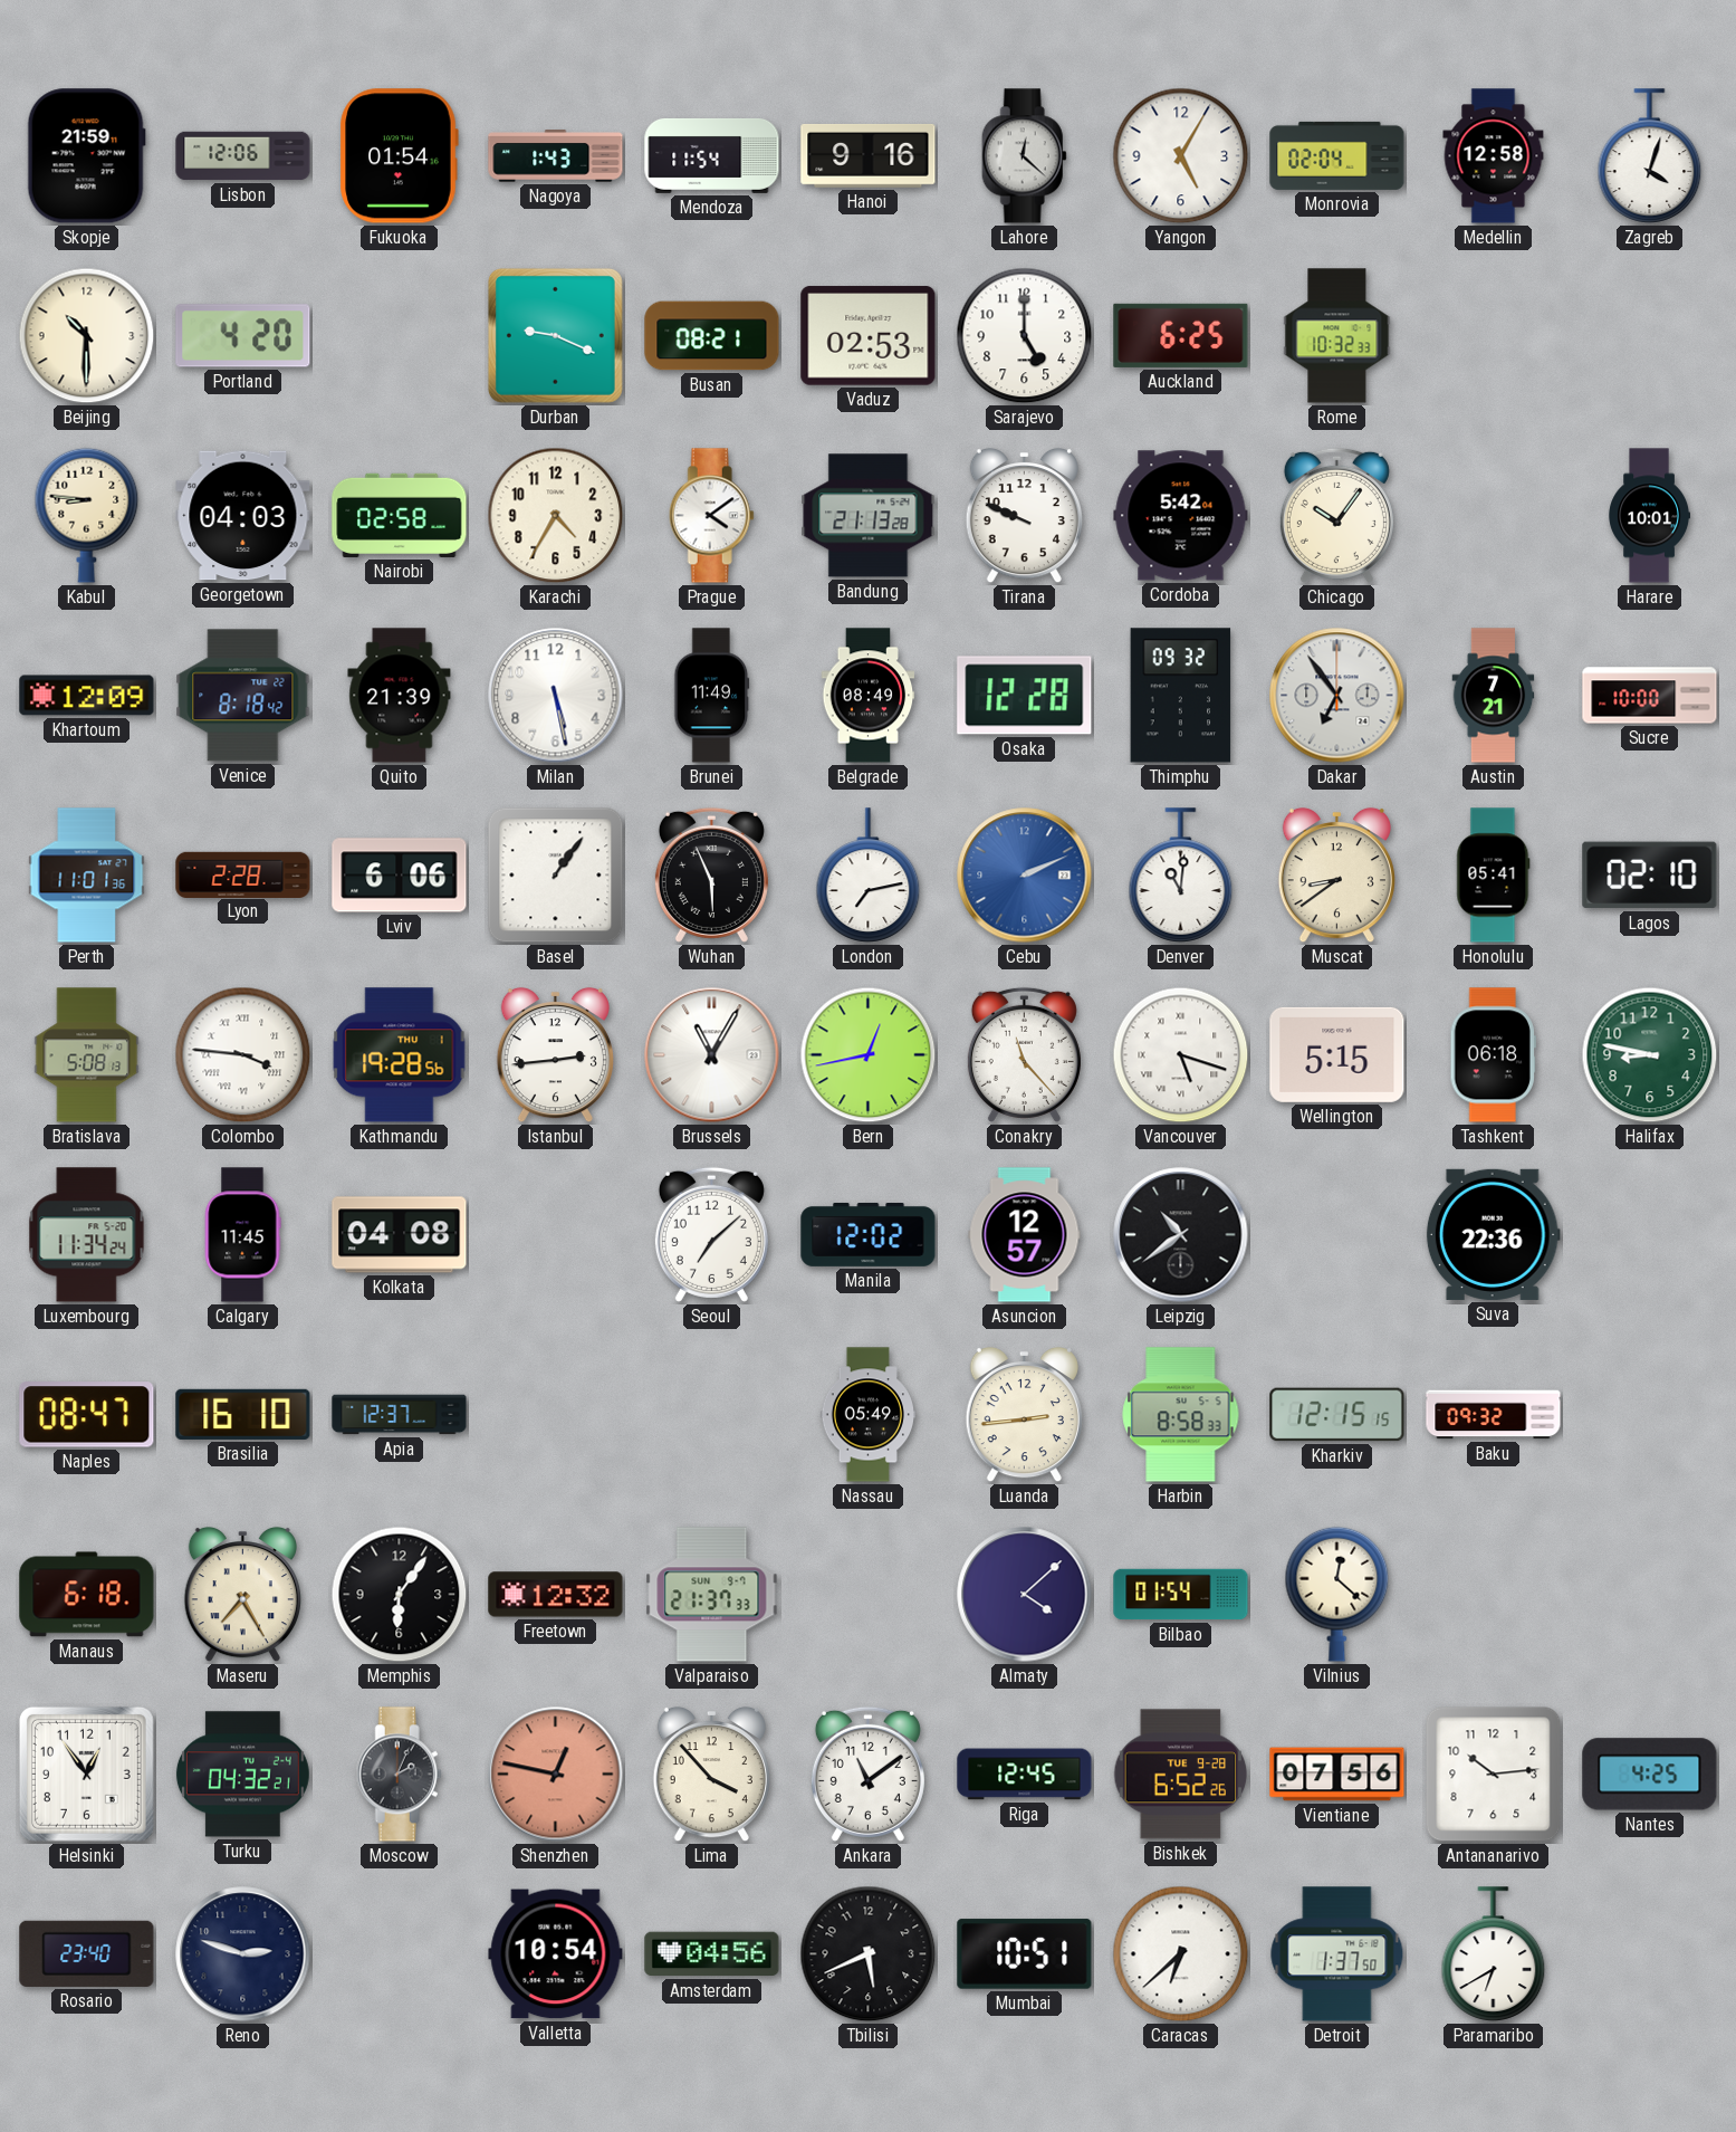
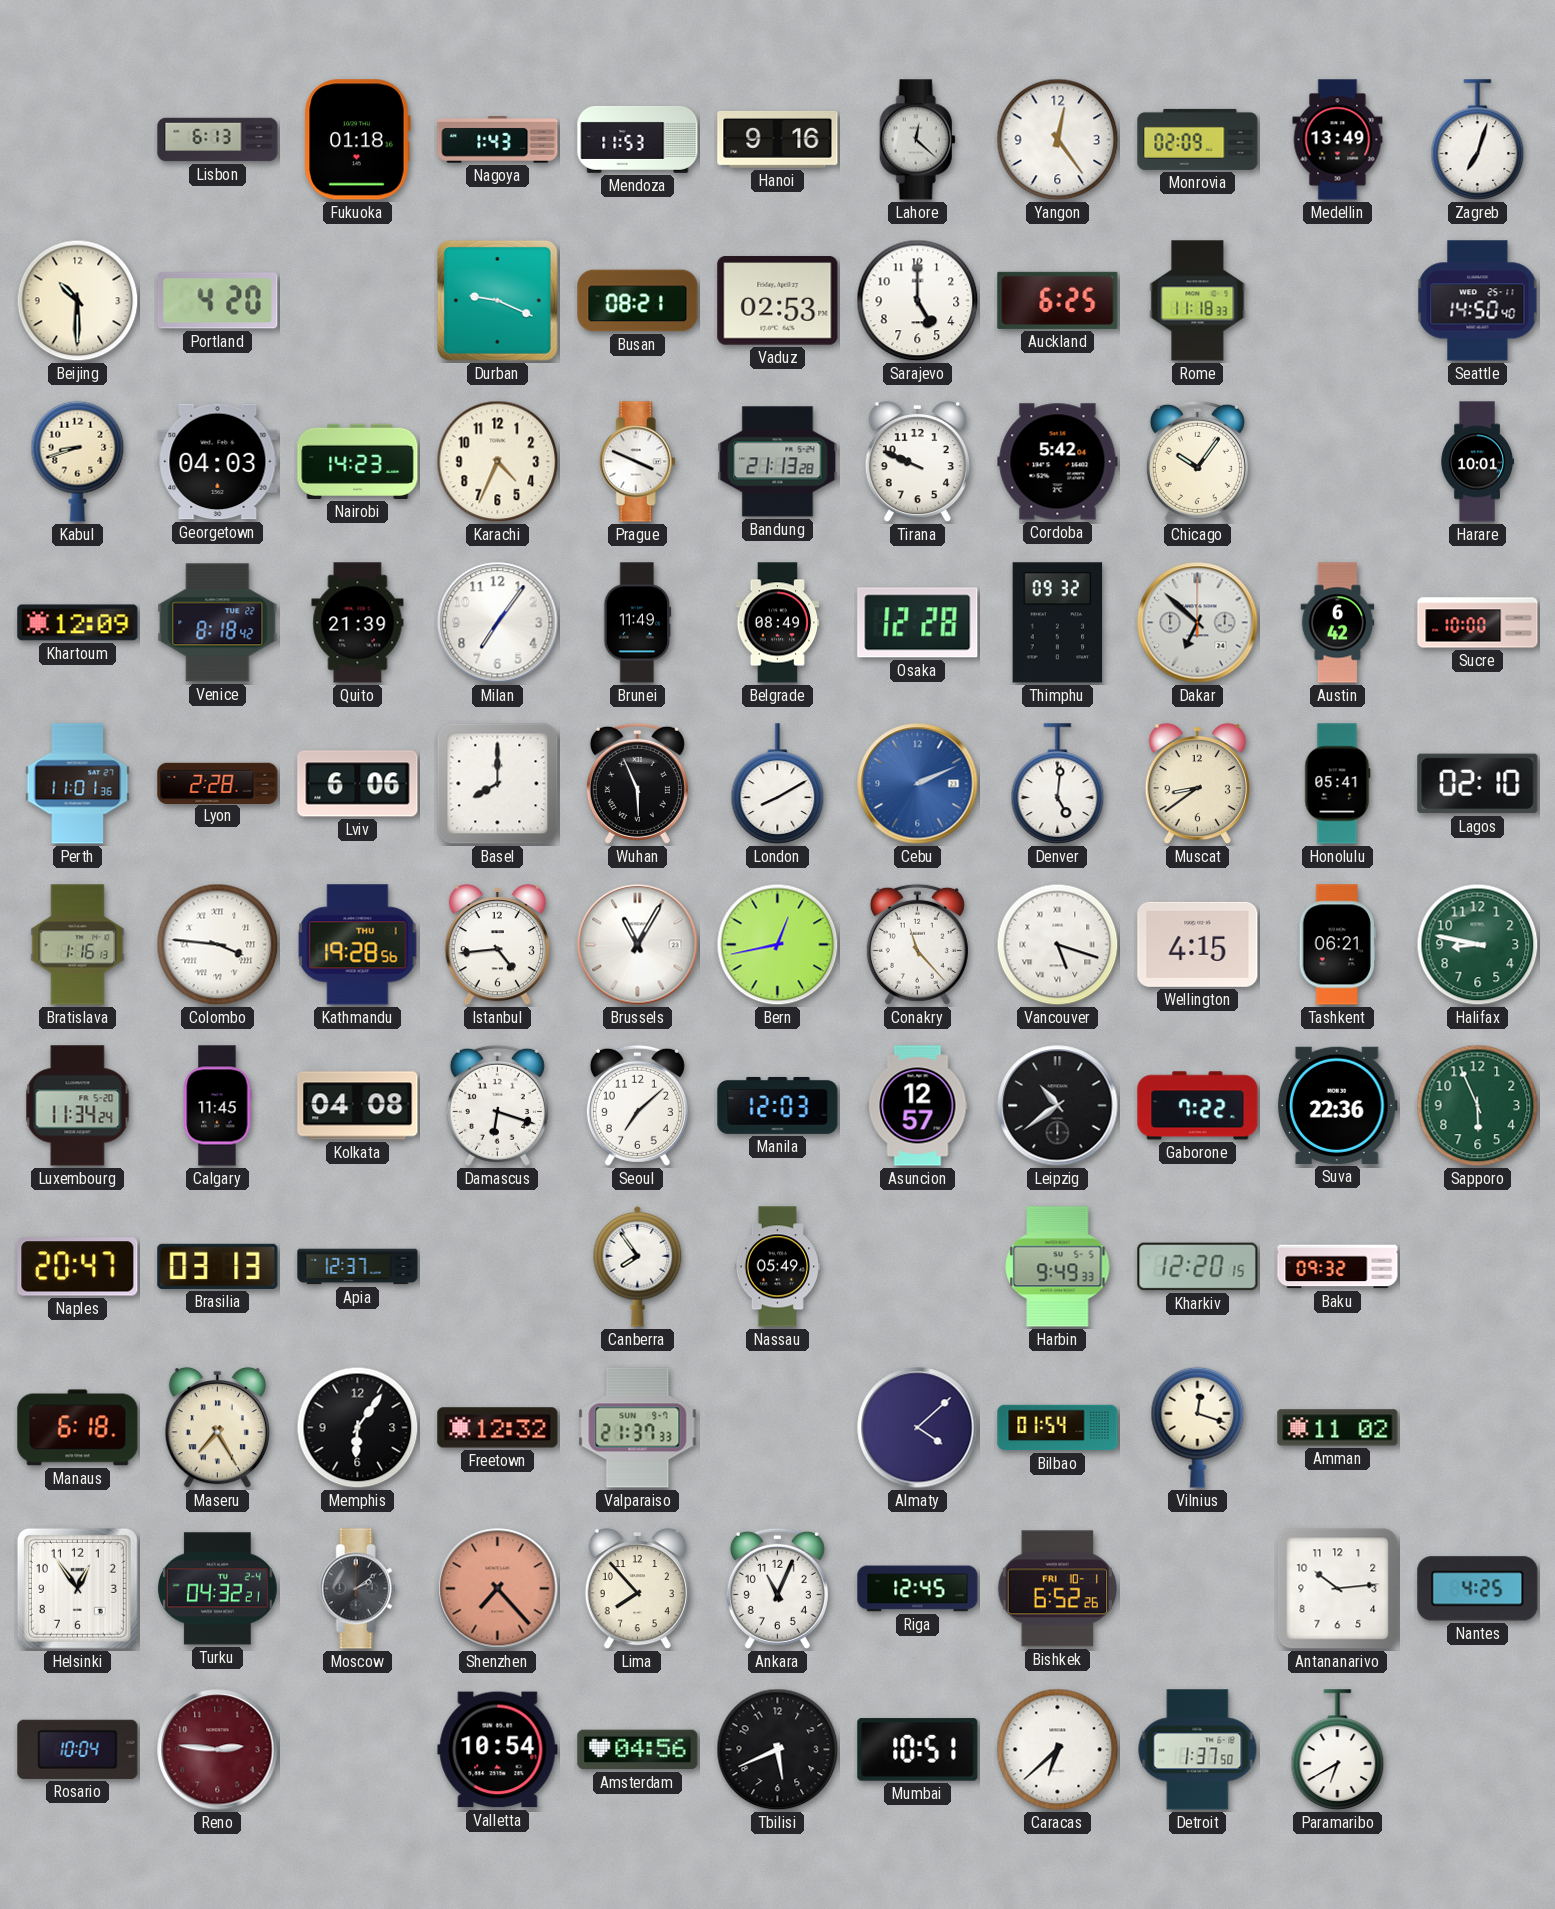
Skopje: 21:59 -> none
Lisbon: 12:06 -> 6:13
Fukuoka: 01:54 -> 01:18
Mendoza: 11:54 -> 11:53
Yangon: 5:05 -> 12:24
Monrovia: 02:04 -> 02:09
Medellin: 12:58 -> 13:49
Zagreb: 4:03 -> 7:03
Rome: 10:32 -> 11:18
Seattle: none -> 14:50
Kabul: 8:46 -> 8:42
Nairobi: 02:58 -> 14:23
Karachi: 4:35 -> 4:34
Prague: 4:09 -> 3:49
Milan: 5:28 -> 7:06
Dakar: 6:54 -> 6:52
Austin: 7:21 -> 6:42
Basel: 1:06 -> 8:00
London: 7:13 -> 8:10
Denver: 11:01 -> 5:01
Bratislava: 5:08 -> 1:16
Istanbul: 2:44 -> 4:44
Wellington: 5:15 -> 4:15
Tashkent: 06:18 -> 06:21
Damascus: none -> 6:18
Manila: 12:02 -> 12:03
Gaborone: none -> 7:22
Sapporo: none -> 5:56
Naples: 08:47 -> 20:47
Brasilia: 16:10 -> 03:13
Canberra: none -> 7:54
Luanda: 2:44 -> none
Harbin: 8:58 -> 9:49
Kharkiv: 12:15 -> 12:20
Vilnius: 12:22 -> 12:18
Amman: none -> 11:02
Moscow: 2:04 -> 2:09
Shenzhen: 12:47 -> 7:23
Lima: 3:53 -> 7:53
Ankara: 11:09 -> 11:04
Bishkek date: TUE 9-28 -> FRI 10-1
Vientiane: 07:56 -> none
Rosario: 23:40 -> 10:04
Reno: 2:48 -> 2:46
Reno dial: navy -> burgundy
